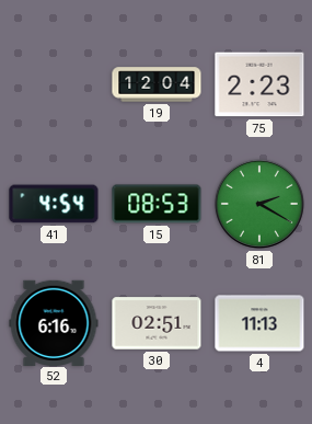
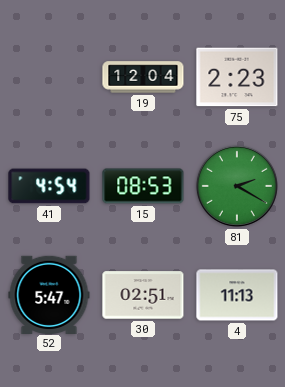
52: 6:16 -> 5:47
